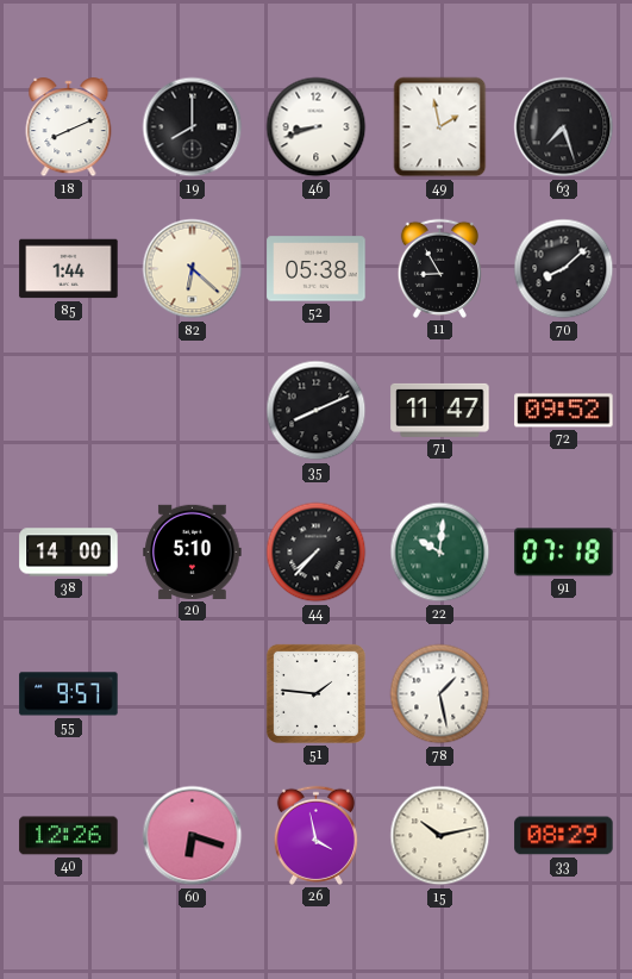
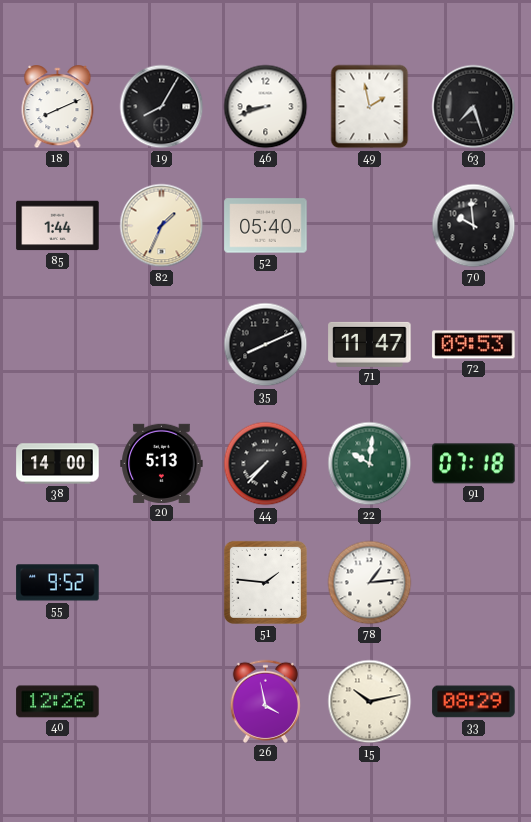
19: 8:00 -> 8:05
82: 6:22 -> 1:34
52: 05:38 -> 05:40
11: 8:55 -> none
70: 8:08 -> 9:59
72: 09:52 -> 09:53
20: 5:10 -> 5:13
55: 9:57 -> 9:52
78: 1:28 -> 1:14
60: 6:18 -> none
